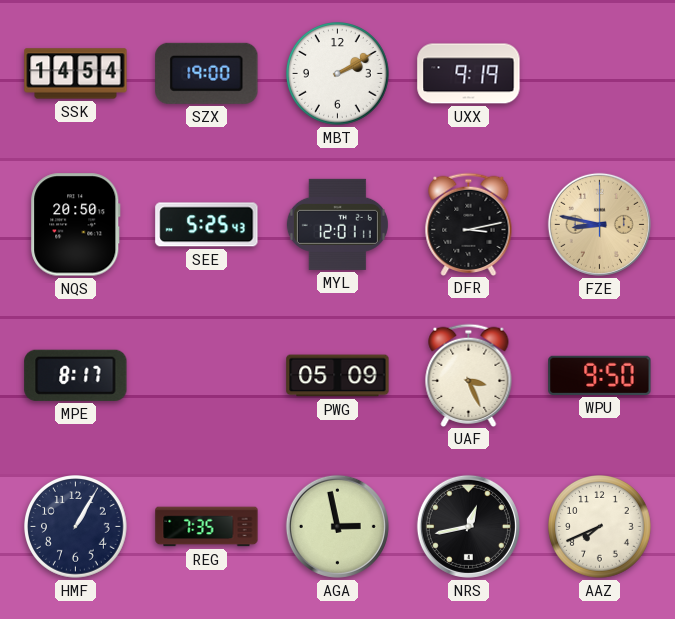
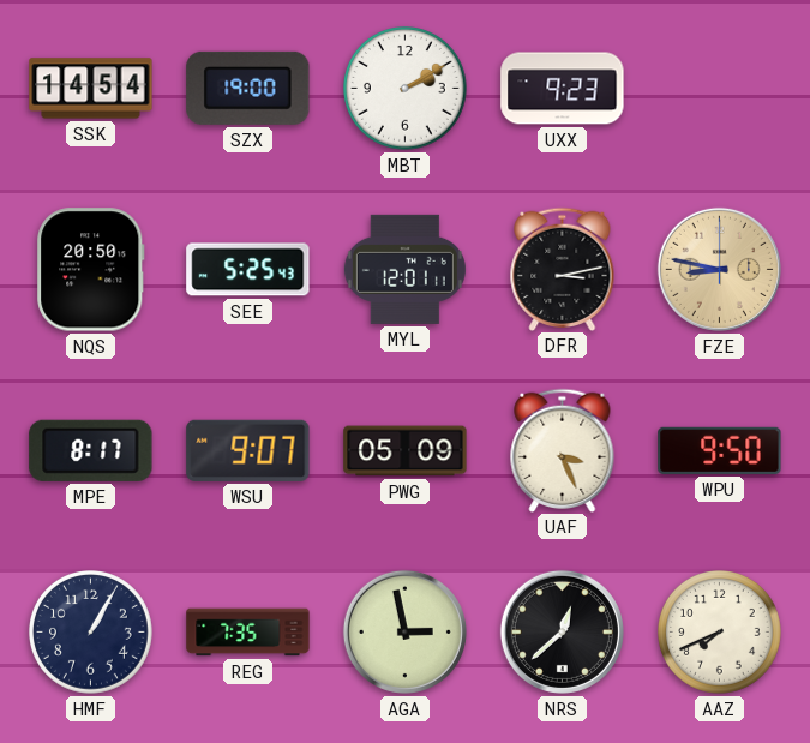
UXX: 9:19 -> 9:23
WSU: none -> 9:07
NRS: 12:43 -> 12:38
